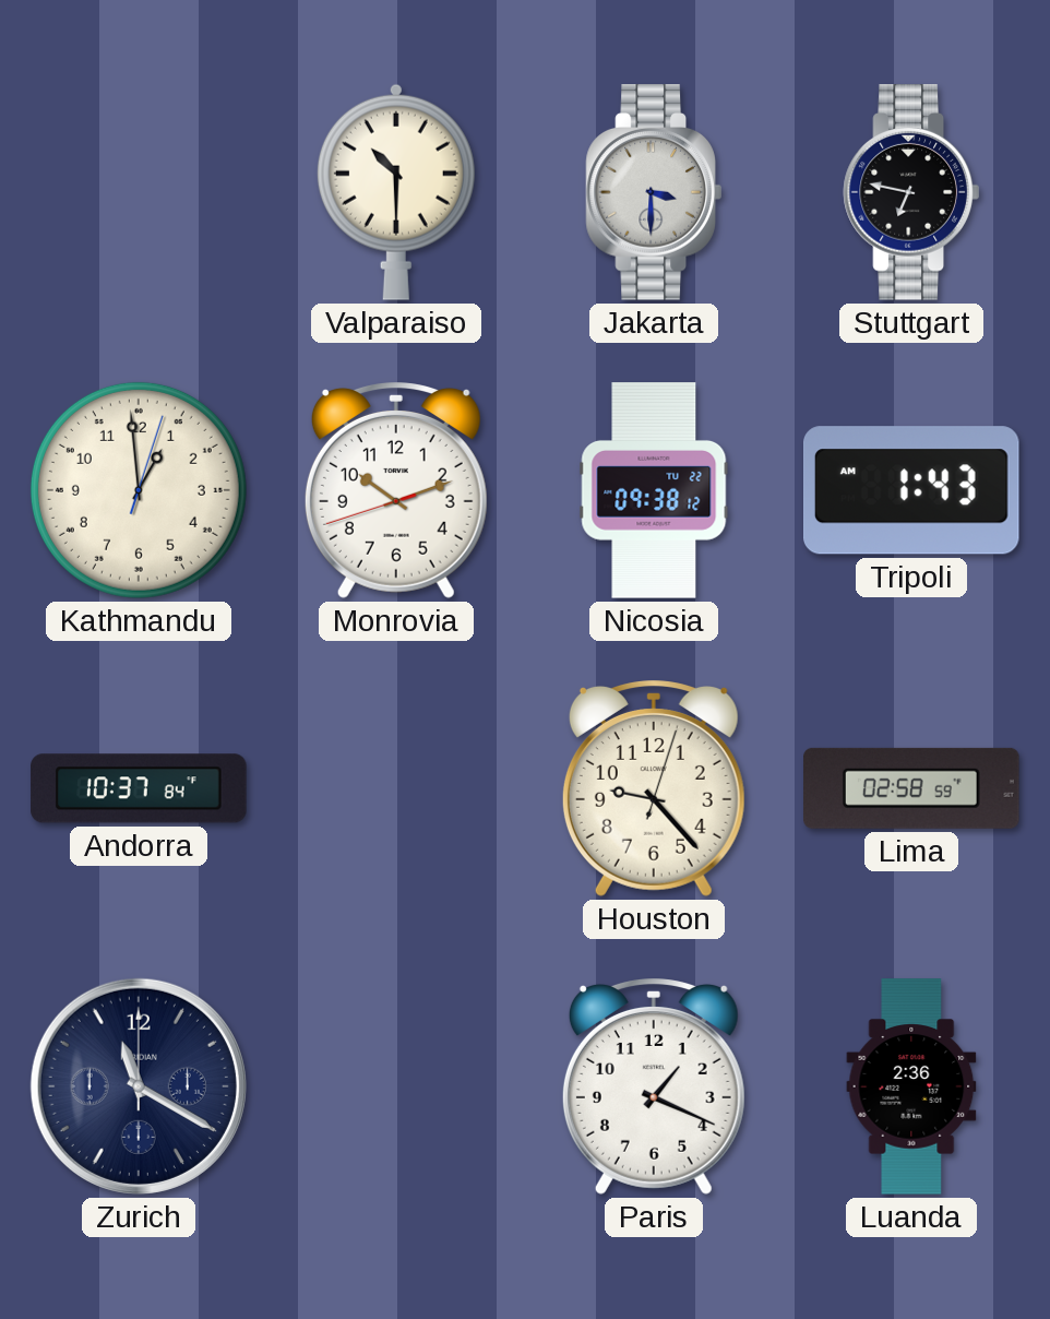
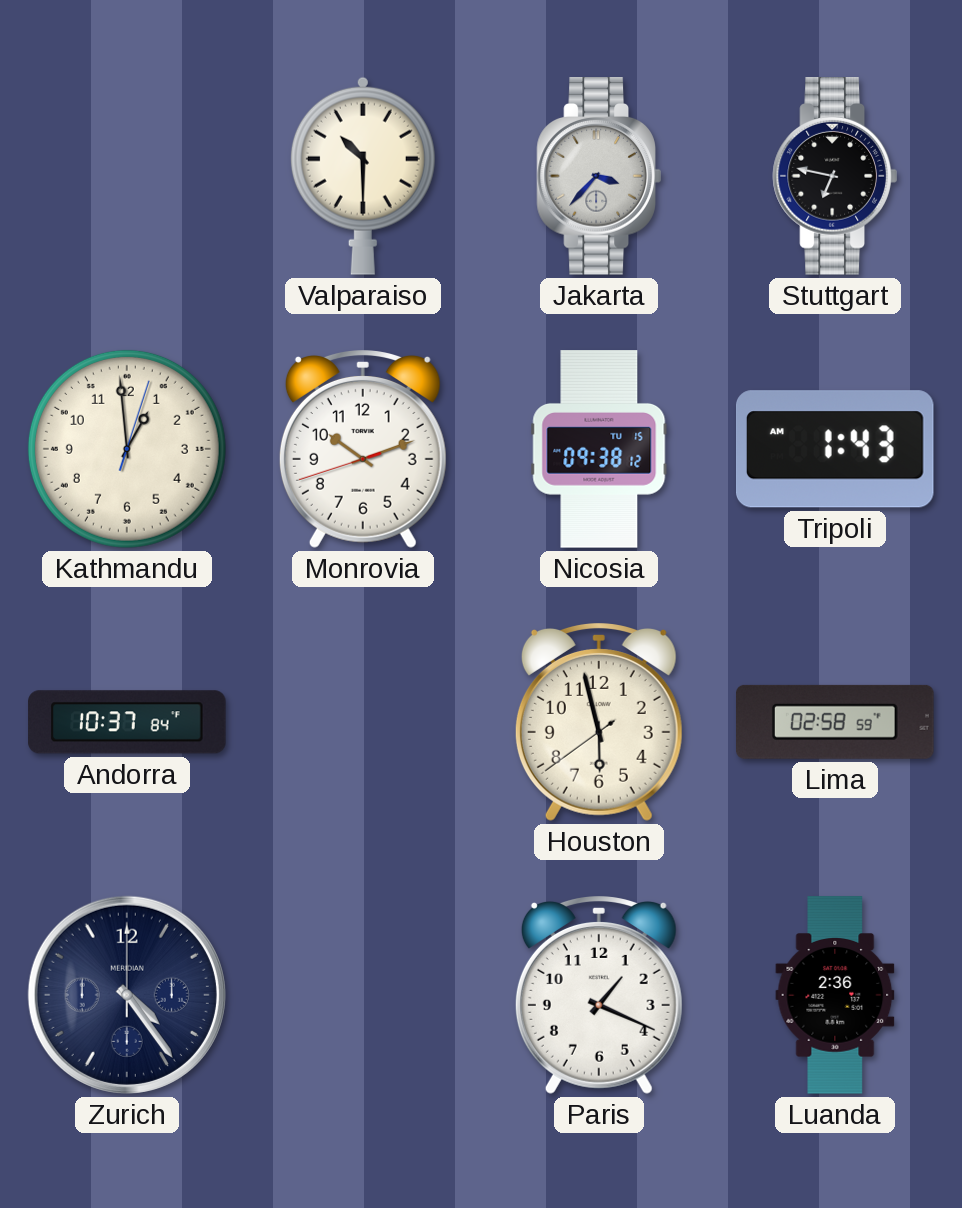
Jakarta: 3:30 -> 3:37
Nicosia date: TU 22 -> TU 15
Houston: 9:23 -> 5:57
Zurich: 11:20 -> 4:24
